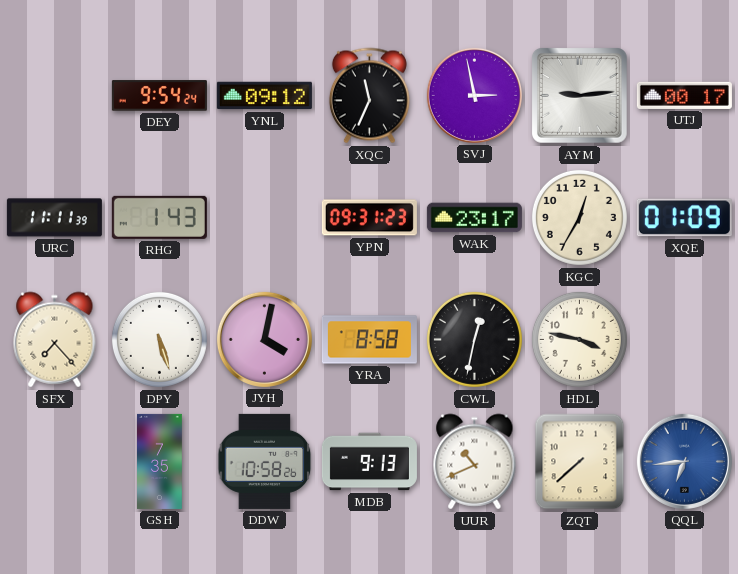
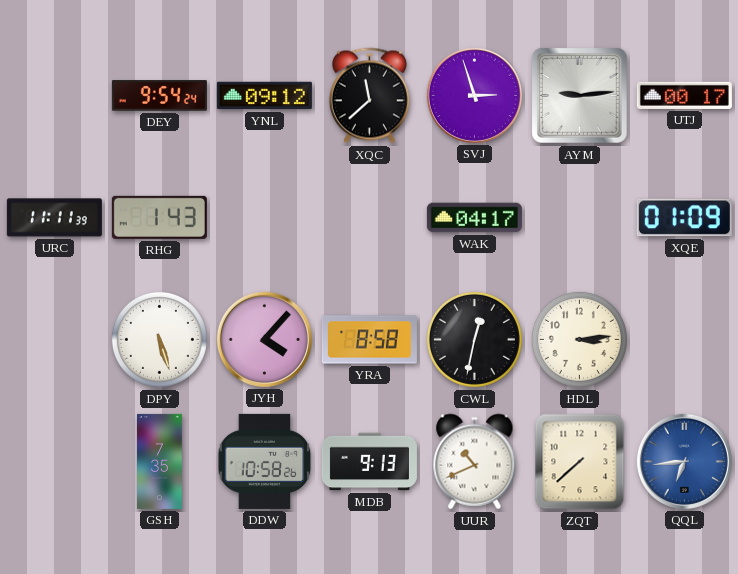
XQC: 11:34 -> 11:38
SVJ: 2:58 -> 2:57
YPN: 09:31 -> none
WAK: 23:17 -> 04:17
KGC: 12:35 -> none
SFX: 7:23 -> none
JYH: 4:02 -> 4:07
HDL: 3:47 -> 3:14
